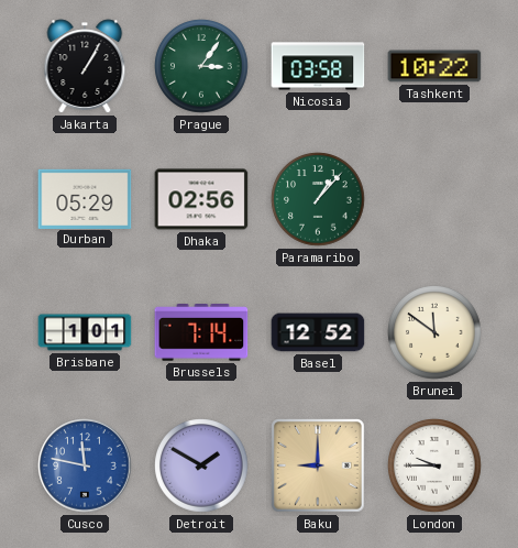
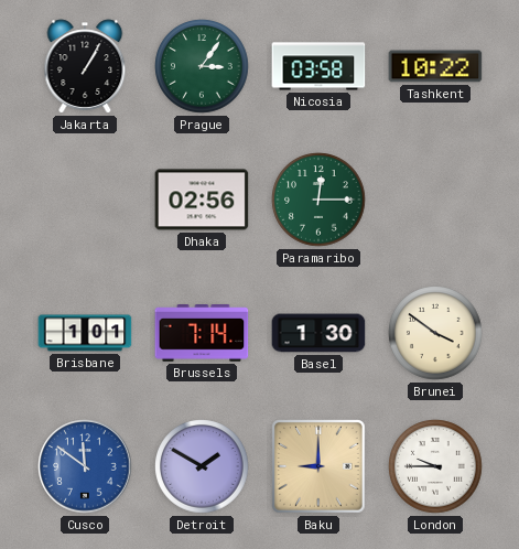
Durban: 05:29 -> none
Paramaribo: 1:07 -> 12:15
Basel: 12:52 -> 1:30
Brunei: 11:51 -> 3:51
Cusco: 11:47 -> 11:51
